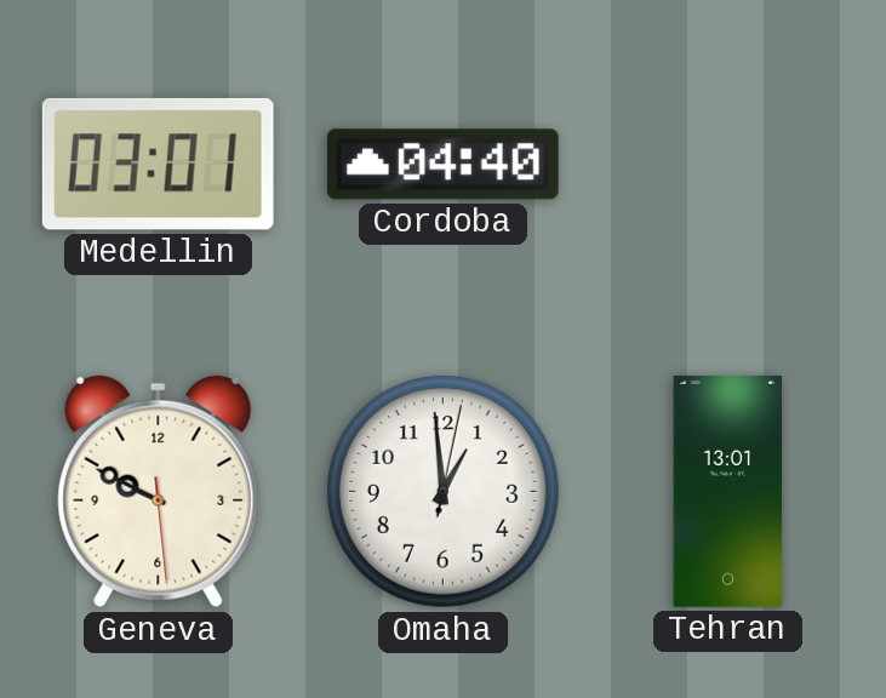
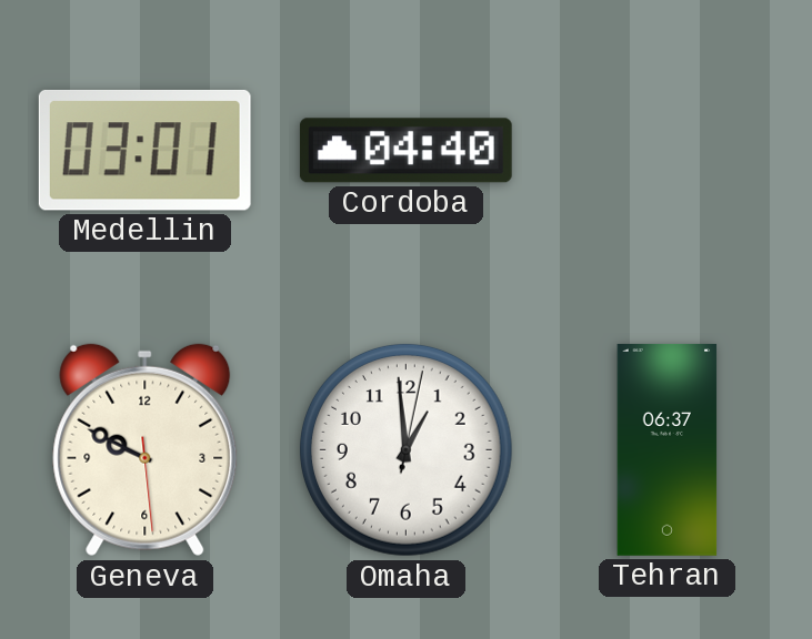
Tehran: 13:01 -> 06:37
